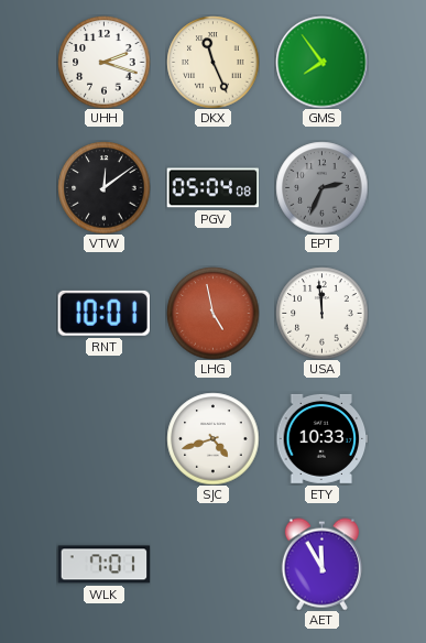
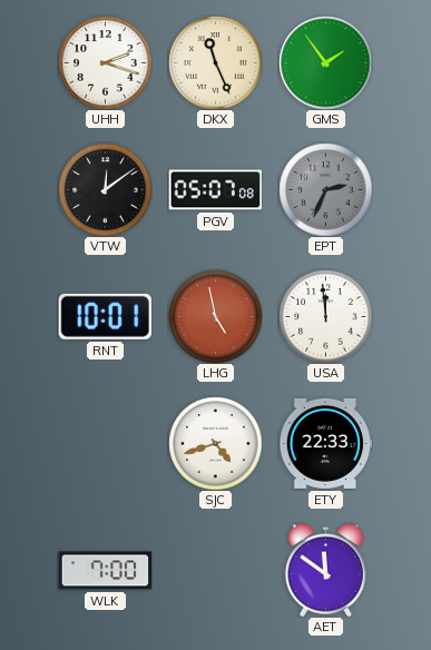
GMS: 7:54 -> 1:54
PGV: 05:04 -> 05:07
ETY: 10:33 -> 22:33
WLK: 7:01 -> 7:00
AET: 11:55 -> 11:51
